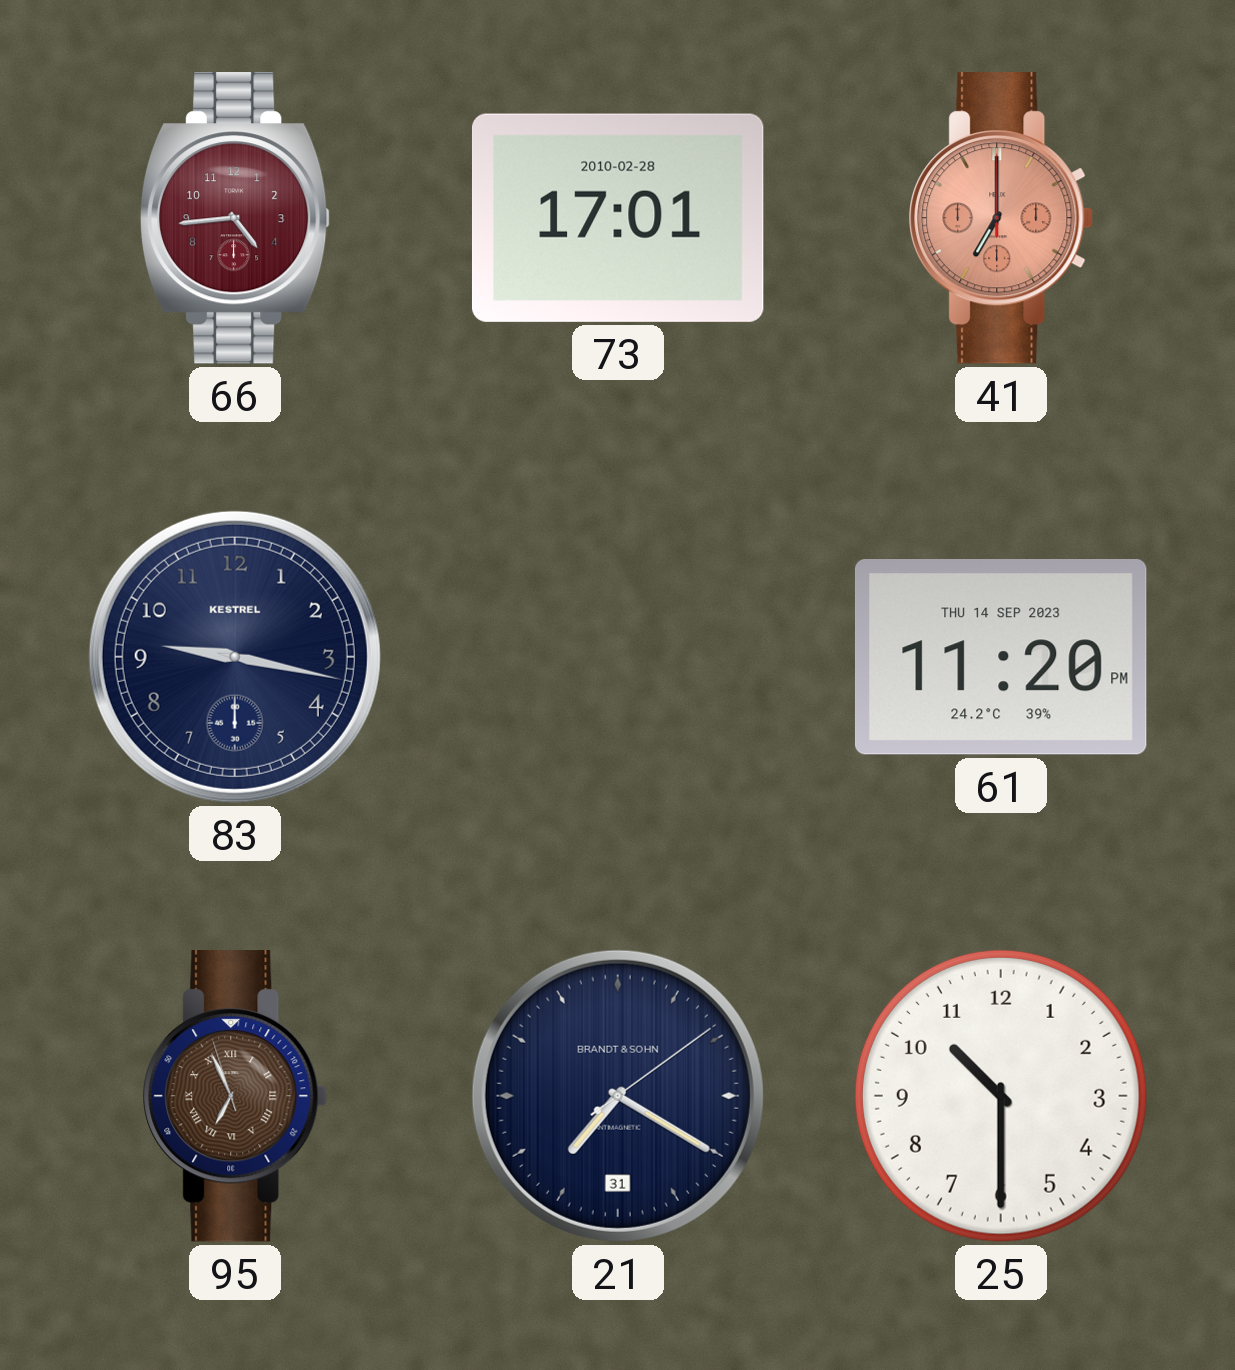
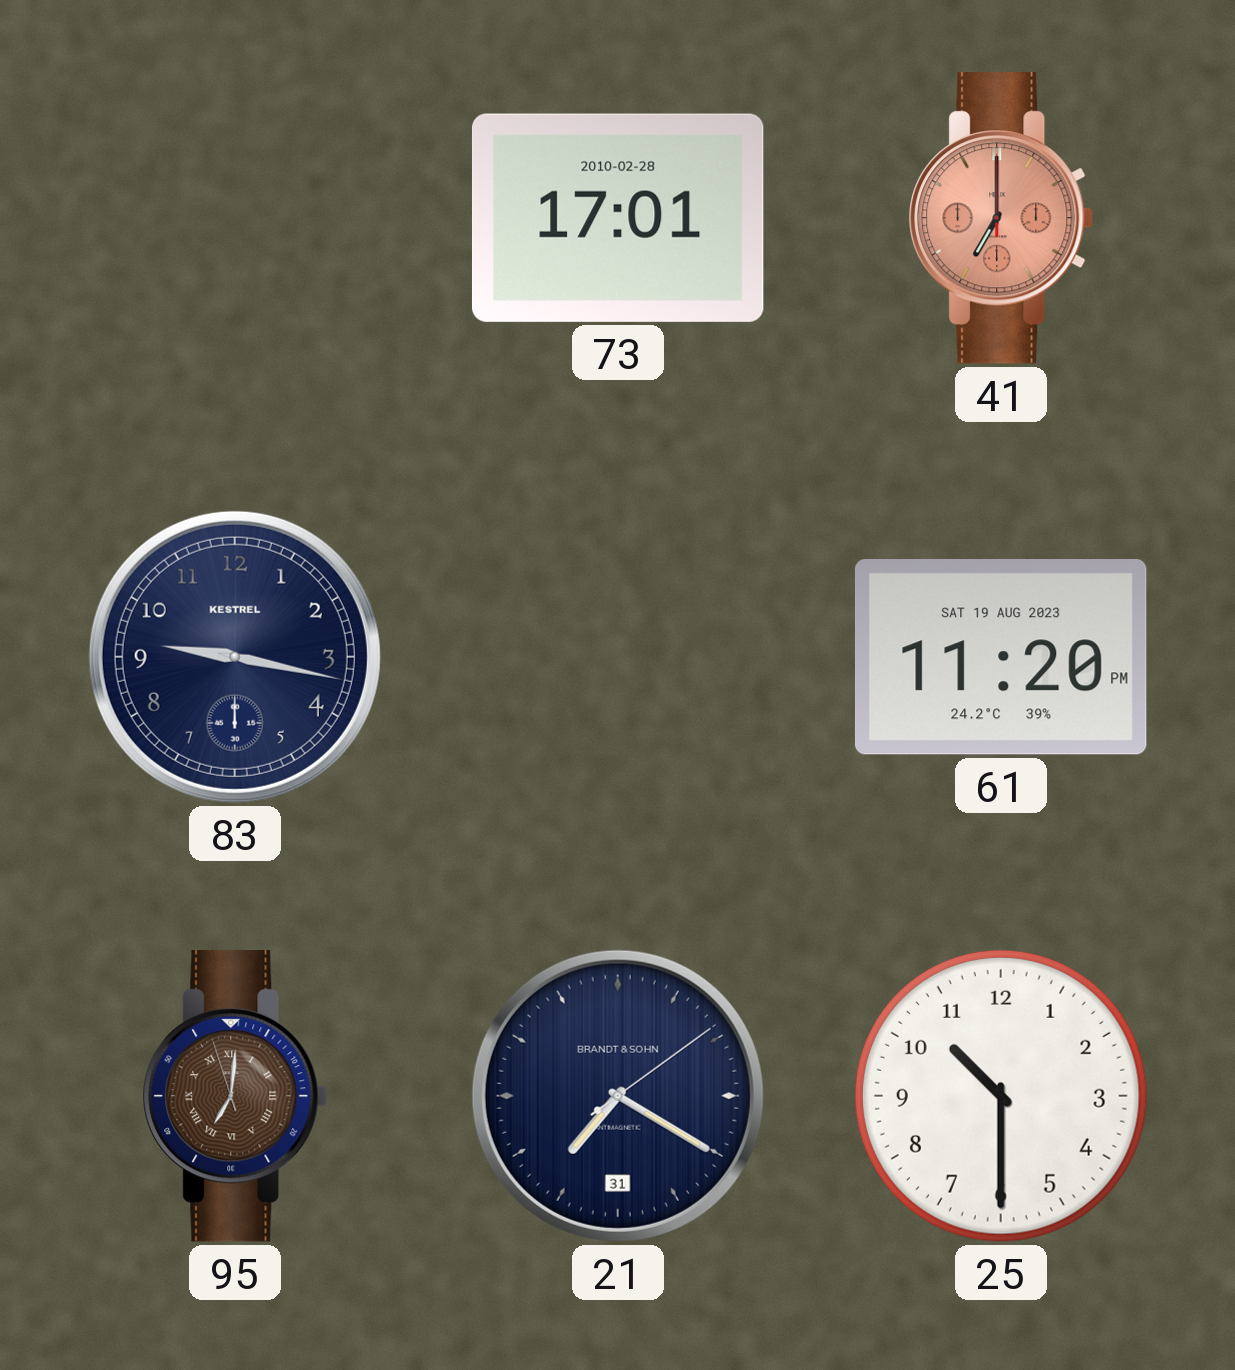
66: 4:44 -> none
61 date: THU 14 SEP 2023 -> SAT 19 AUG 2023
95: 6:55 -> 7:00
